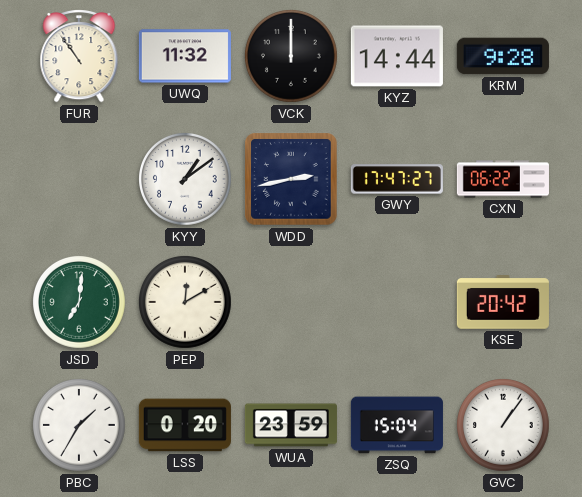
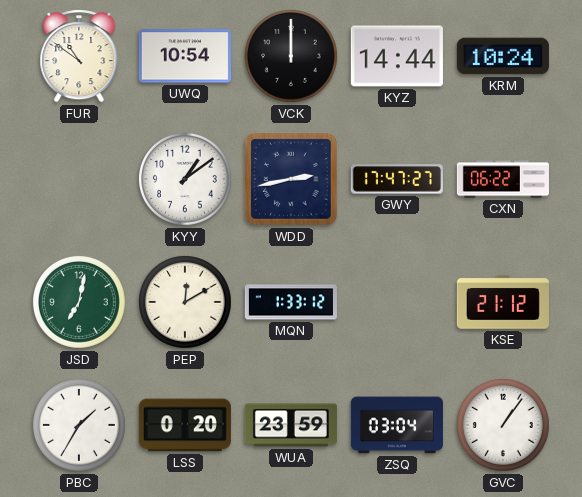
FUR: 10:54 -> 10:51
UWQ: 11:32 -> 10:54
KRM: 9:28 -> 10:24
JSD: 7:01 -> 7:02
MQN: none -> 1:33
KSE: 20:42 -> 21:12
ZSQ: 15:04 -> 03:04
